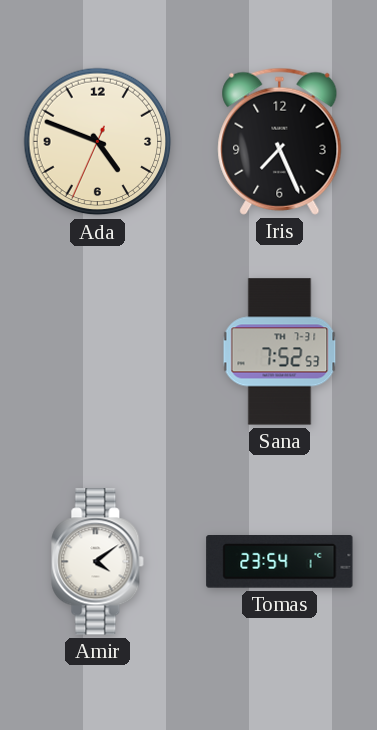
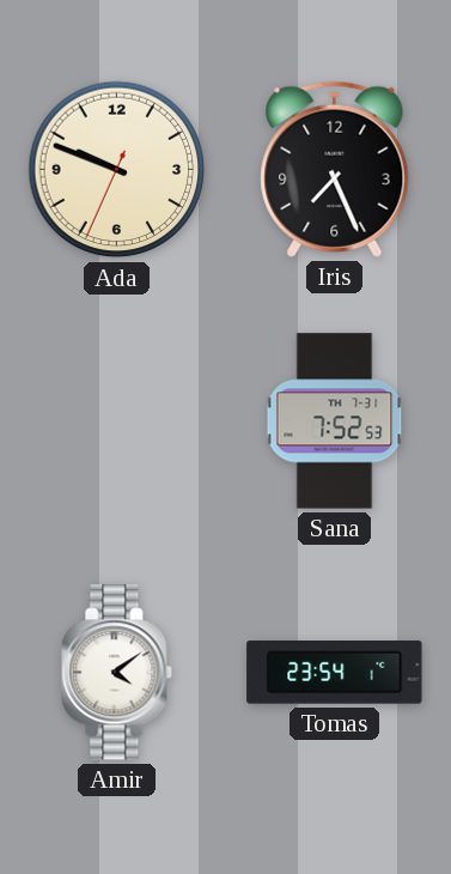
Ada: 4:48 -> 9:48
